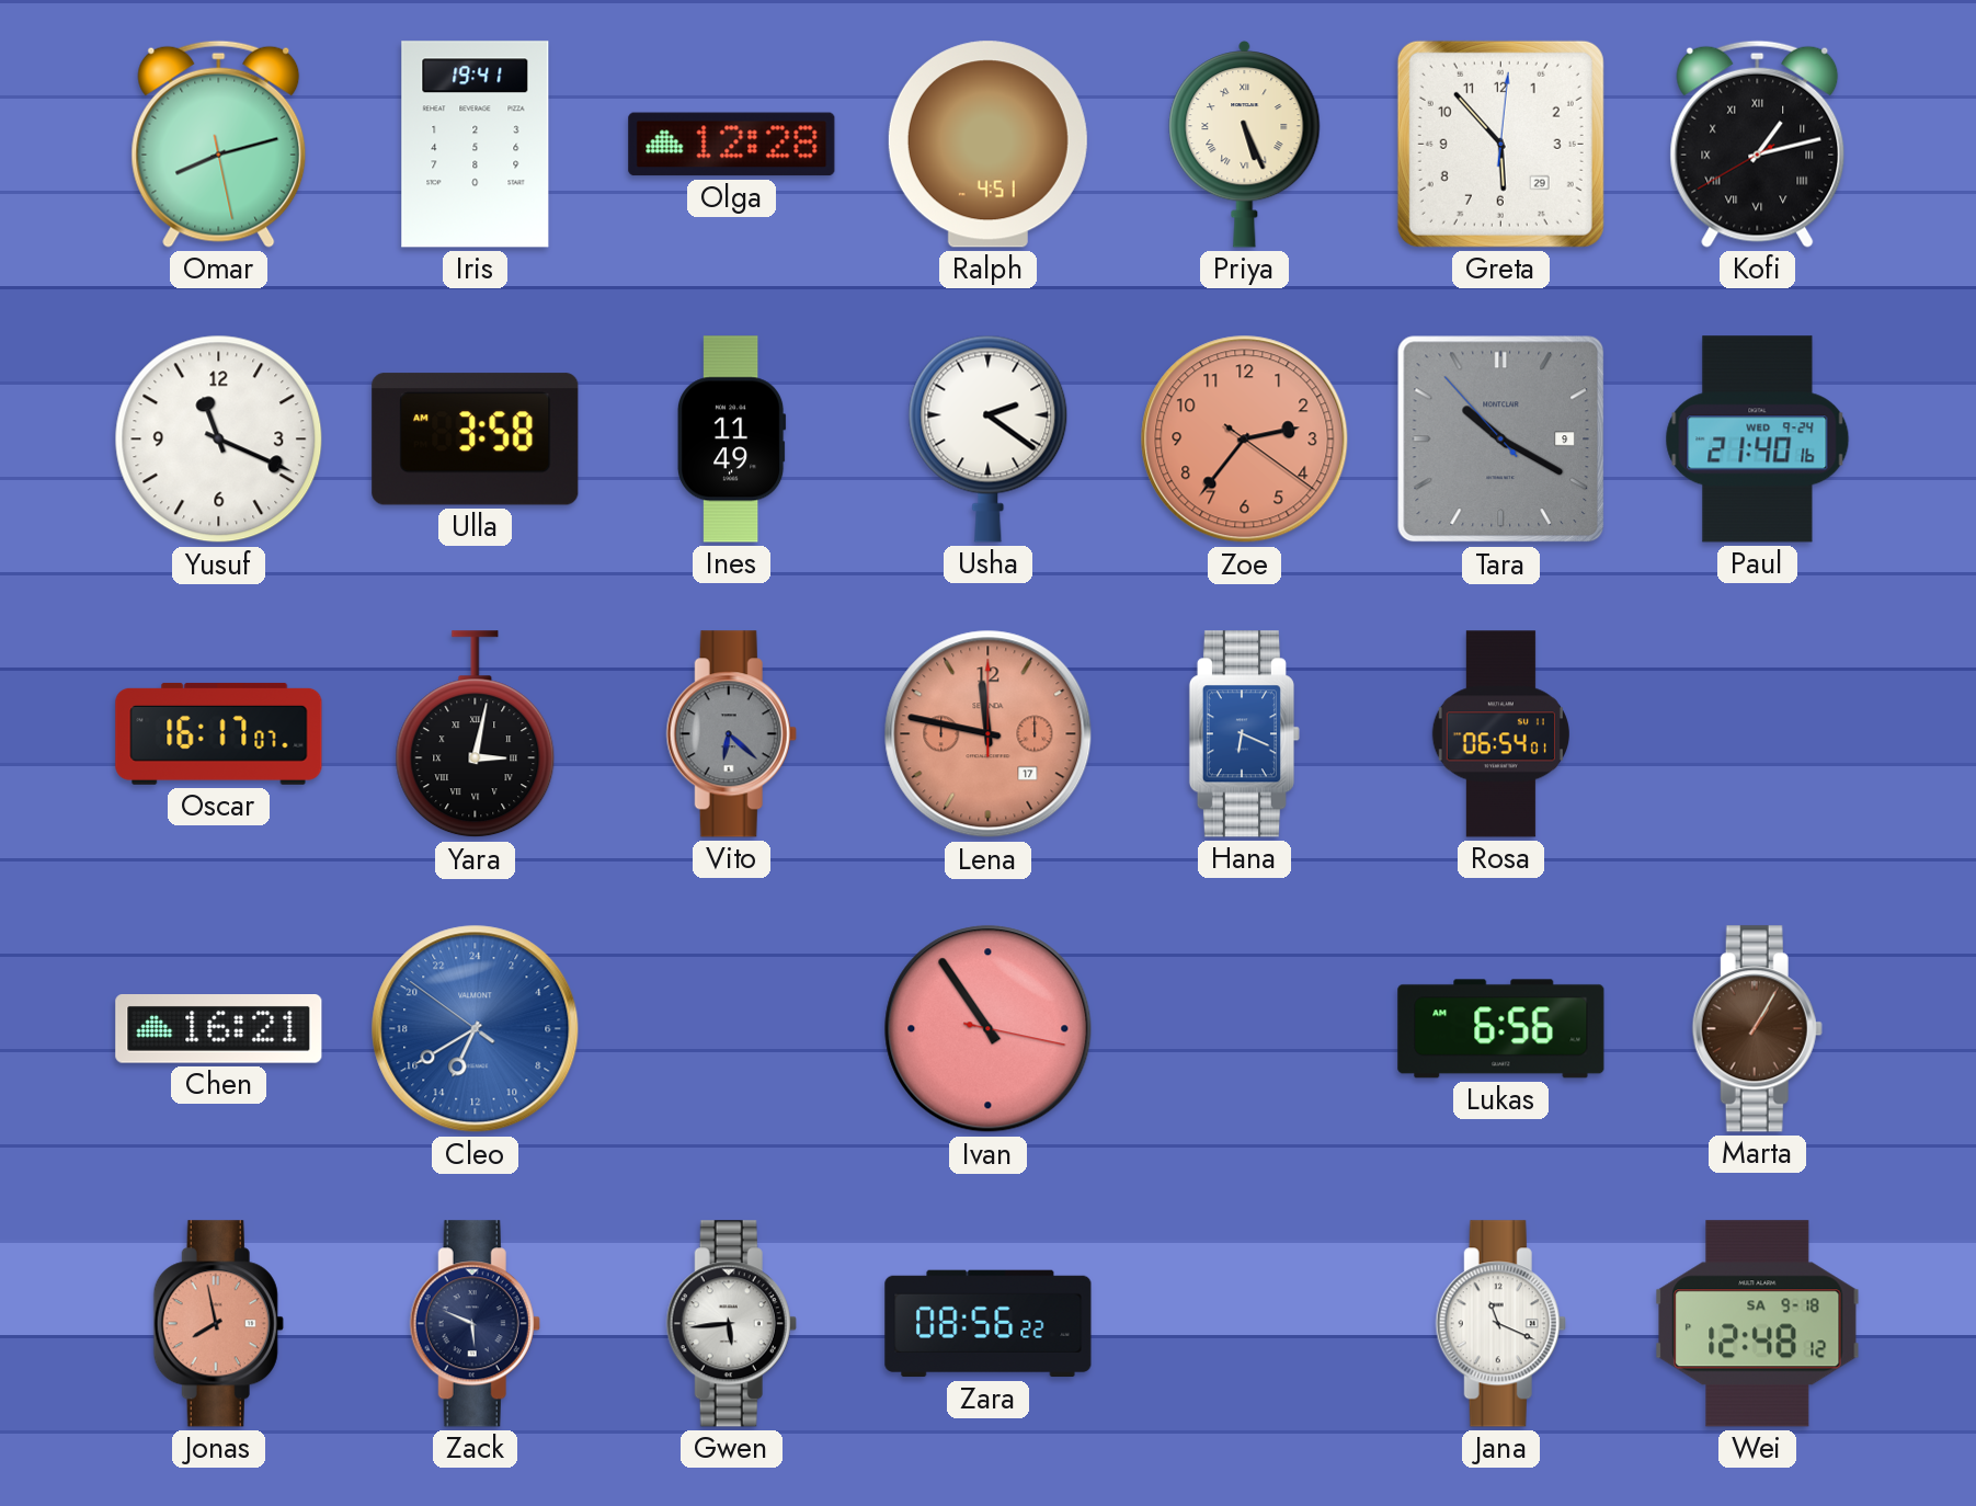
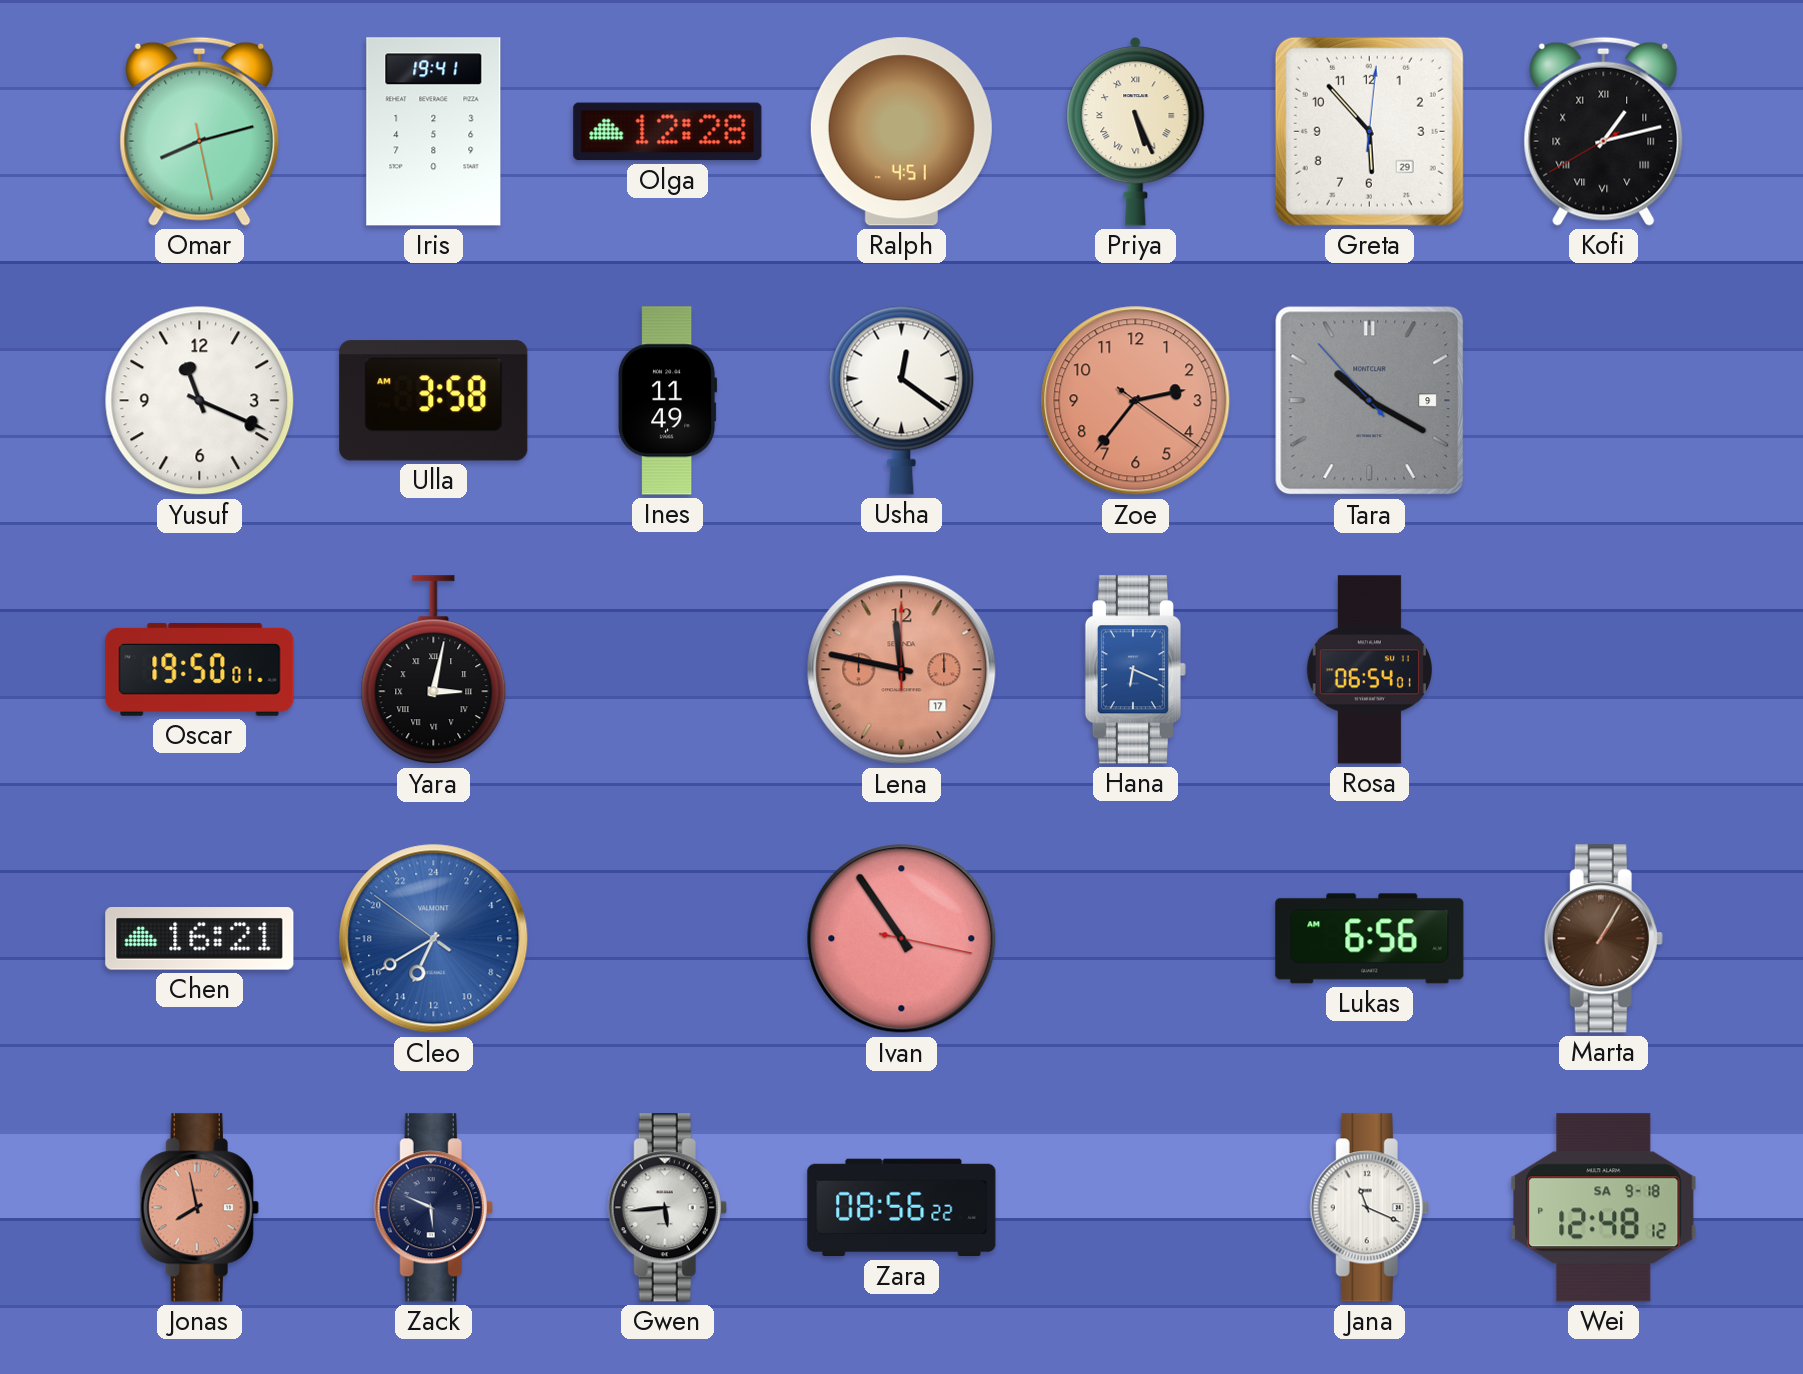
Usha: 2:21 -> 12:21
Paul: 21:40 -> none
Oscar: 16:17 -> 19:50
Vito: 6:22 -> none
